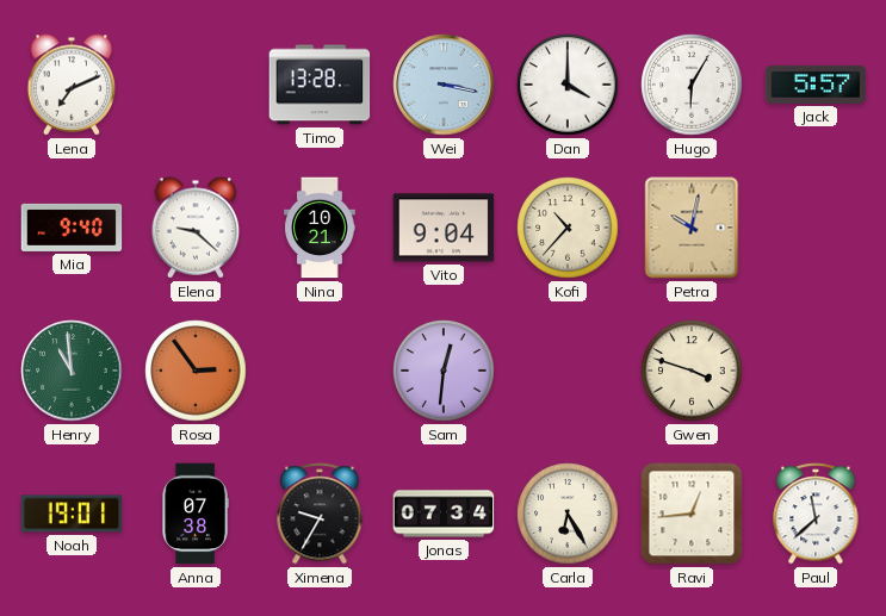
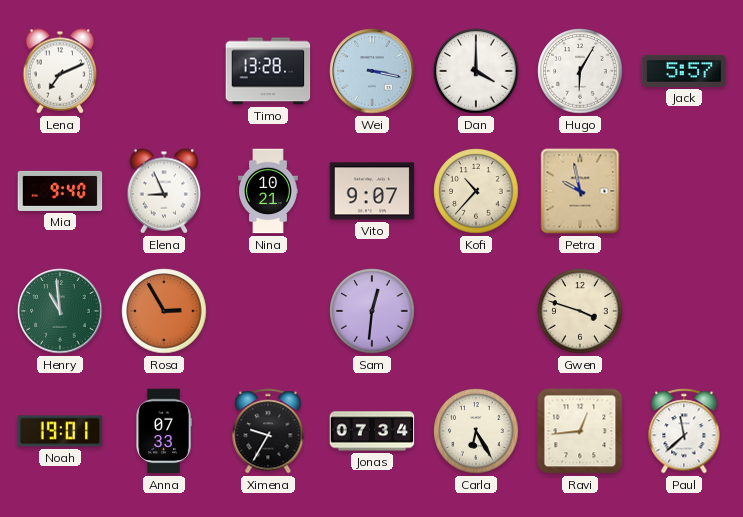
Elena: 9:22 -> 8:56
Vito: 9:04 -> 9:07
Petra: 10:02 -> 9:58
Rosa: 2:54 -> 2:55
Anna: 07:38 -> 07:33
